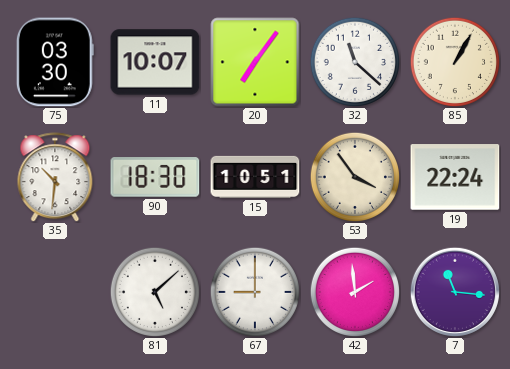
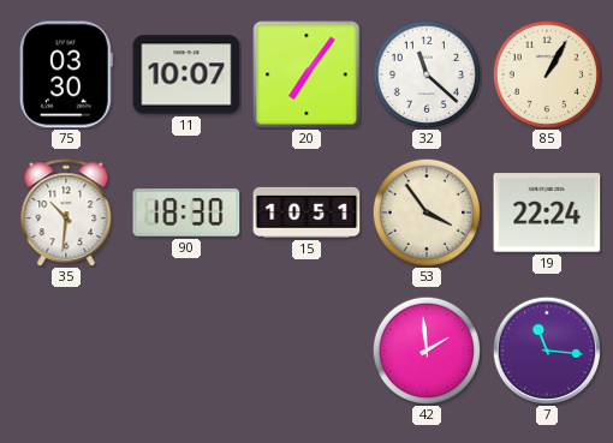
81: 5:08 -> none
67: 9:00 -> none
